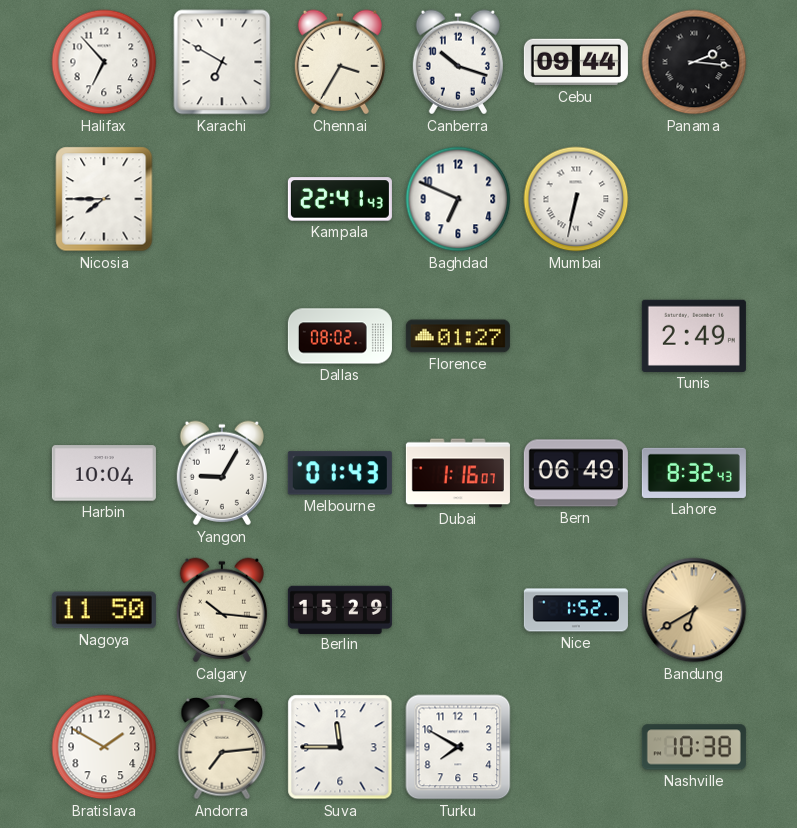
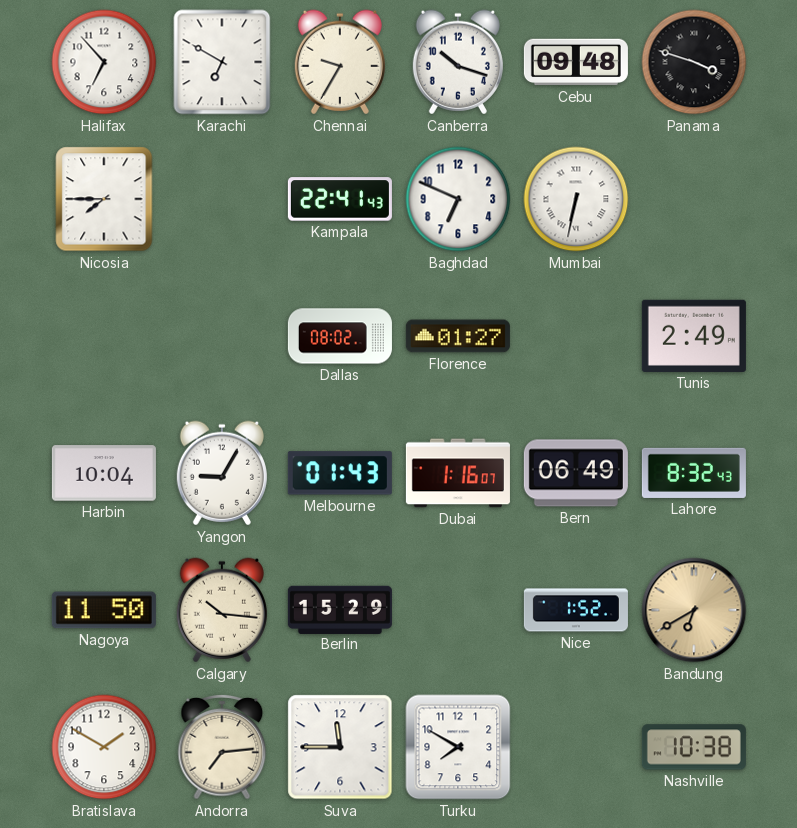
Chennai: 3:35 -> 9:35
Cebu: 09:44 -> 09:48
Panama: 2:16 -> 3:48
